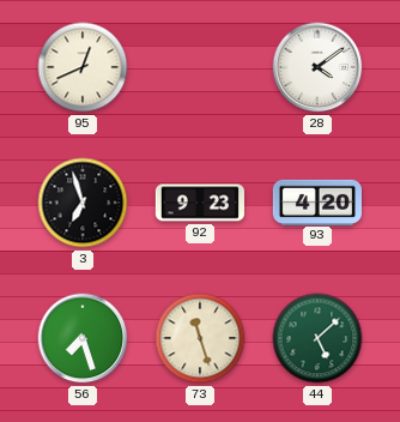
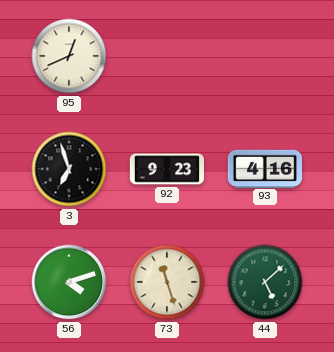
28: 4:09 -> none
93: 4:20 -> 4:16
56: 7:27 -> 4:12
